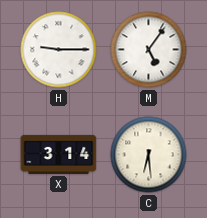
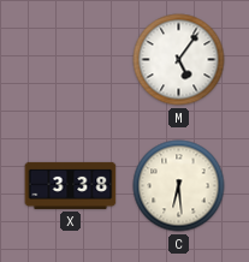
H: 9:15 -> none
X: 3:14 -> 3:38
